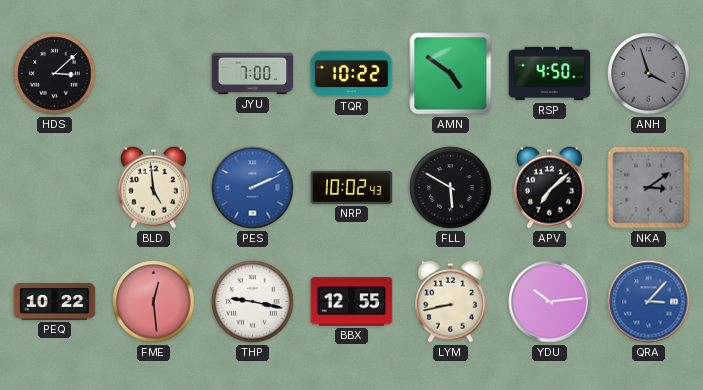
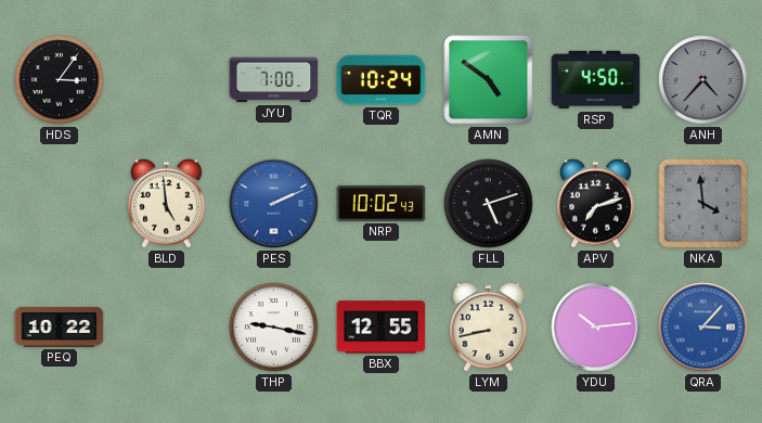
HDS: 3:08 -> 3:06
TQR: 10:22 -> 10:24
ANH: 3:57 -> 4:37
FLL: 5:50 -> 5:12
APV: 7:08 -> 7:12
NKA: 3:09 -> 3:59
FME: 12:29 -> none
